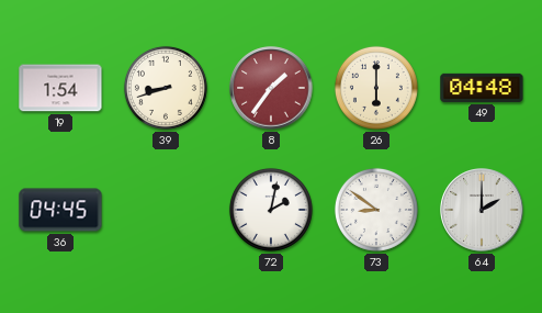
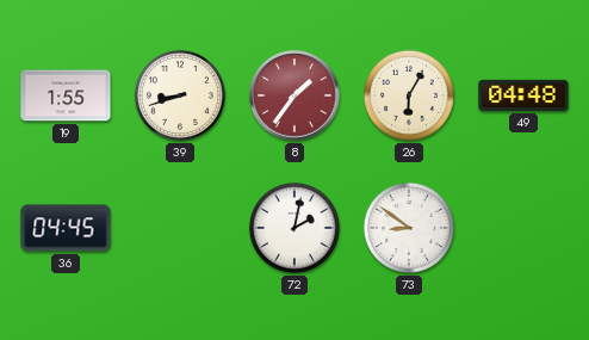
19: 1:54 -> 1:55
26: 6:00 -> 6:05
64: 2:00 -> none
